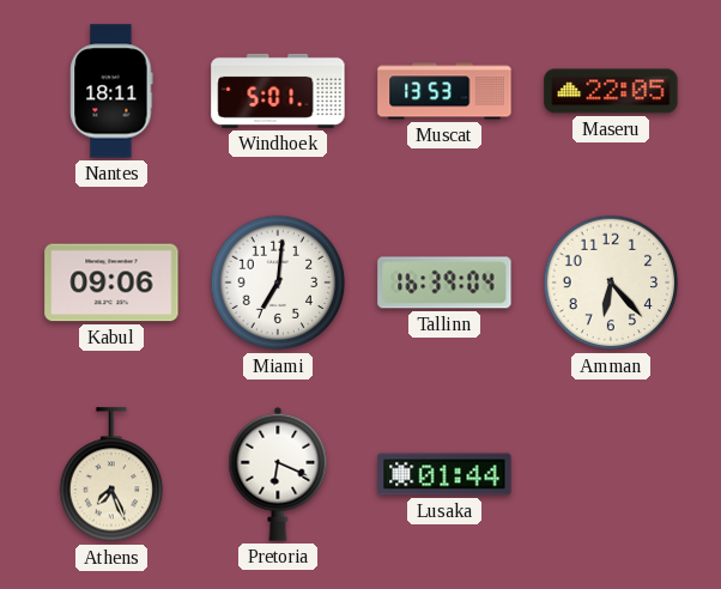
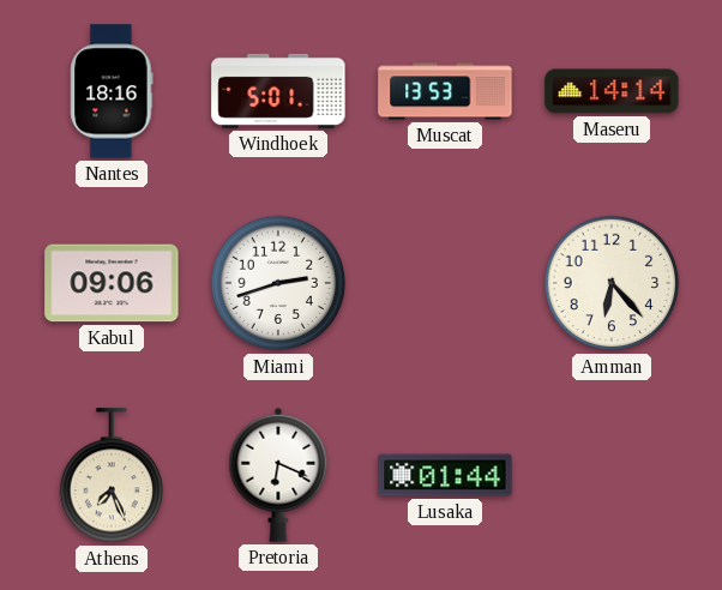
Nantes: 18:11 -> 18:16
Maseru: 22:05 -> 14:14
Miami: 7:01 -> 2:42
Tallinn: 16:39 -> none
